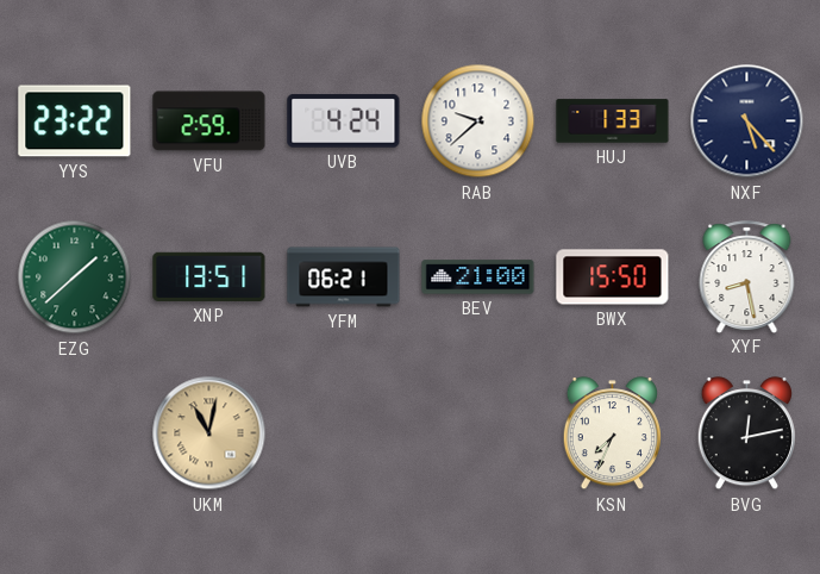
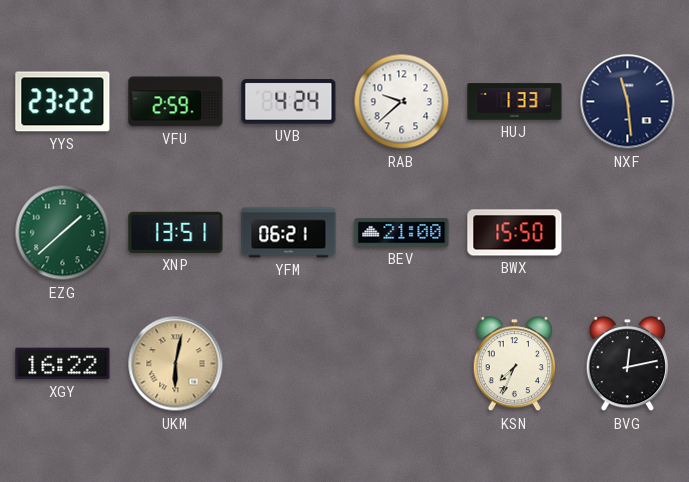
NXF: 5:23 -> 11:29
XYF: 8:28 -> none
XGY: none -> 16:22
UKM: 11:02 -> 6:02
